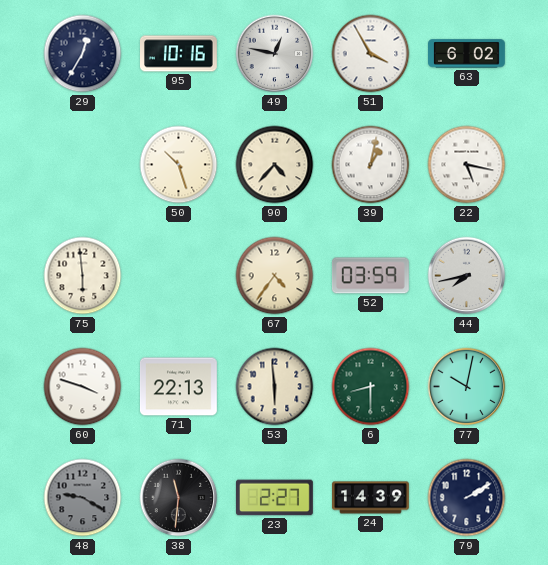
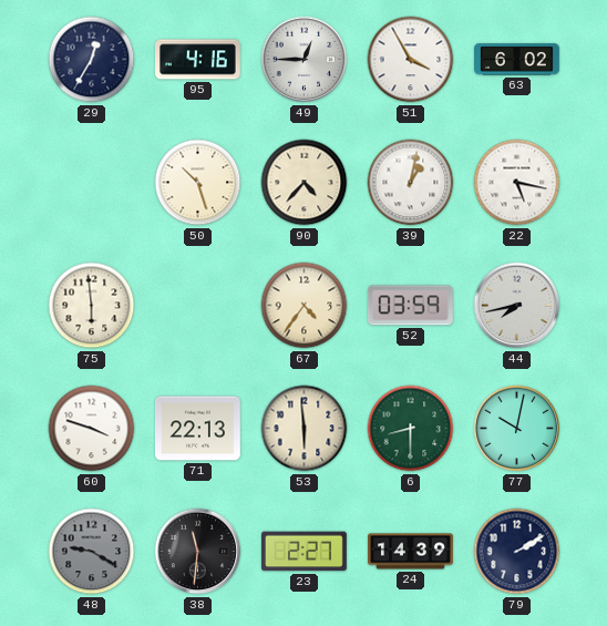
95: 10:16 -> 4:16
49: 12:47 -> 12:45
